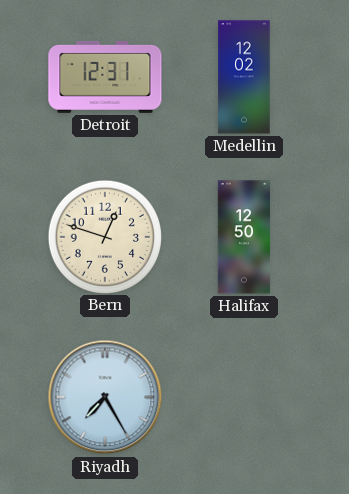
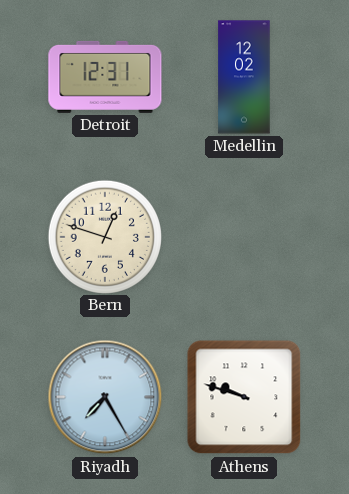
Halifax: 12:50 -> none
Athens: none -> 9:48
